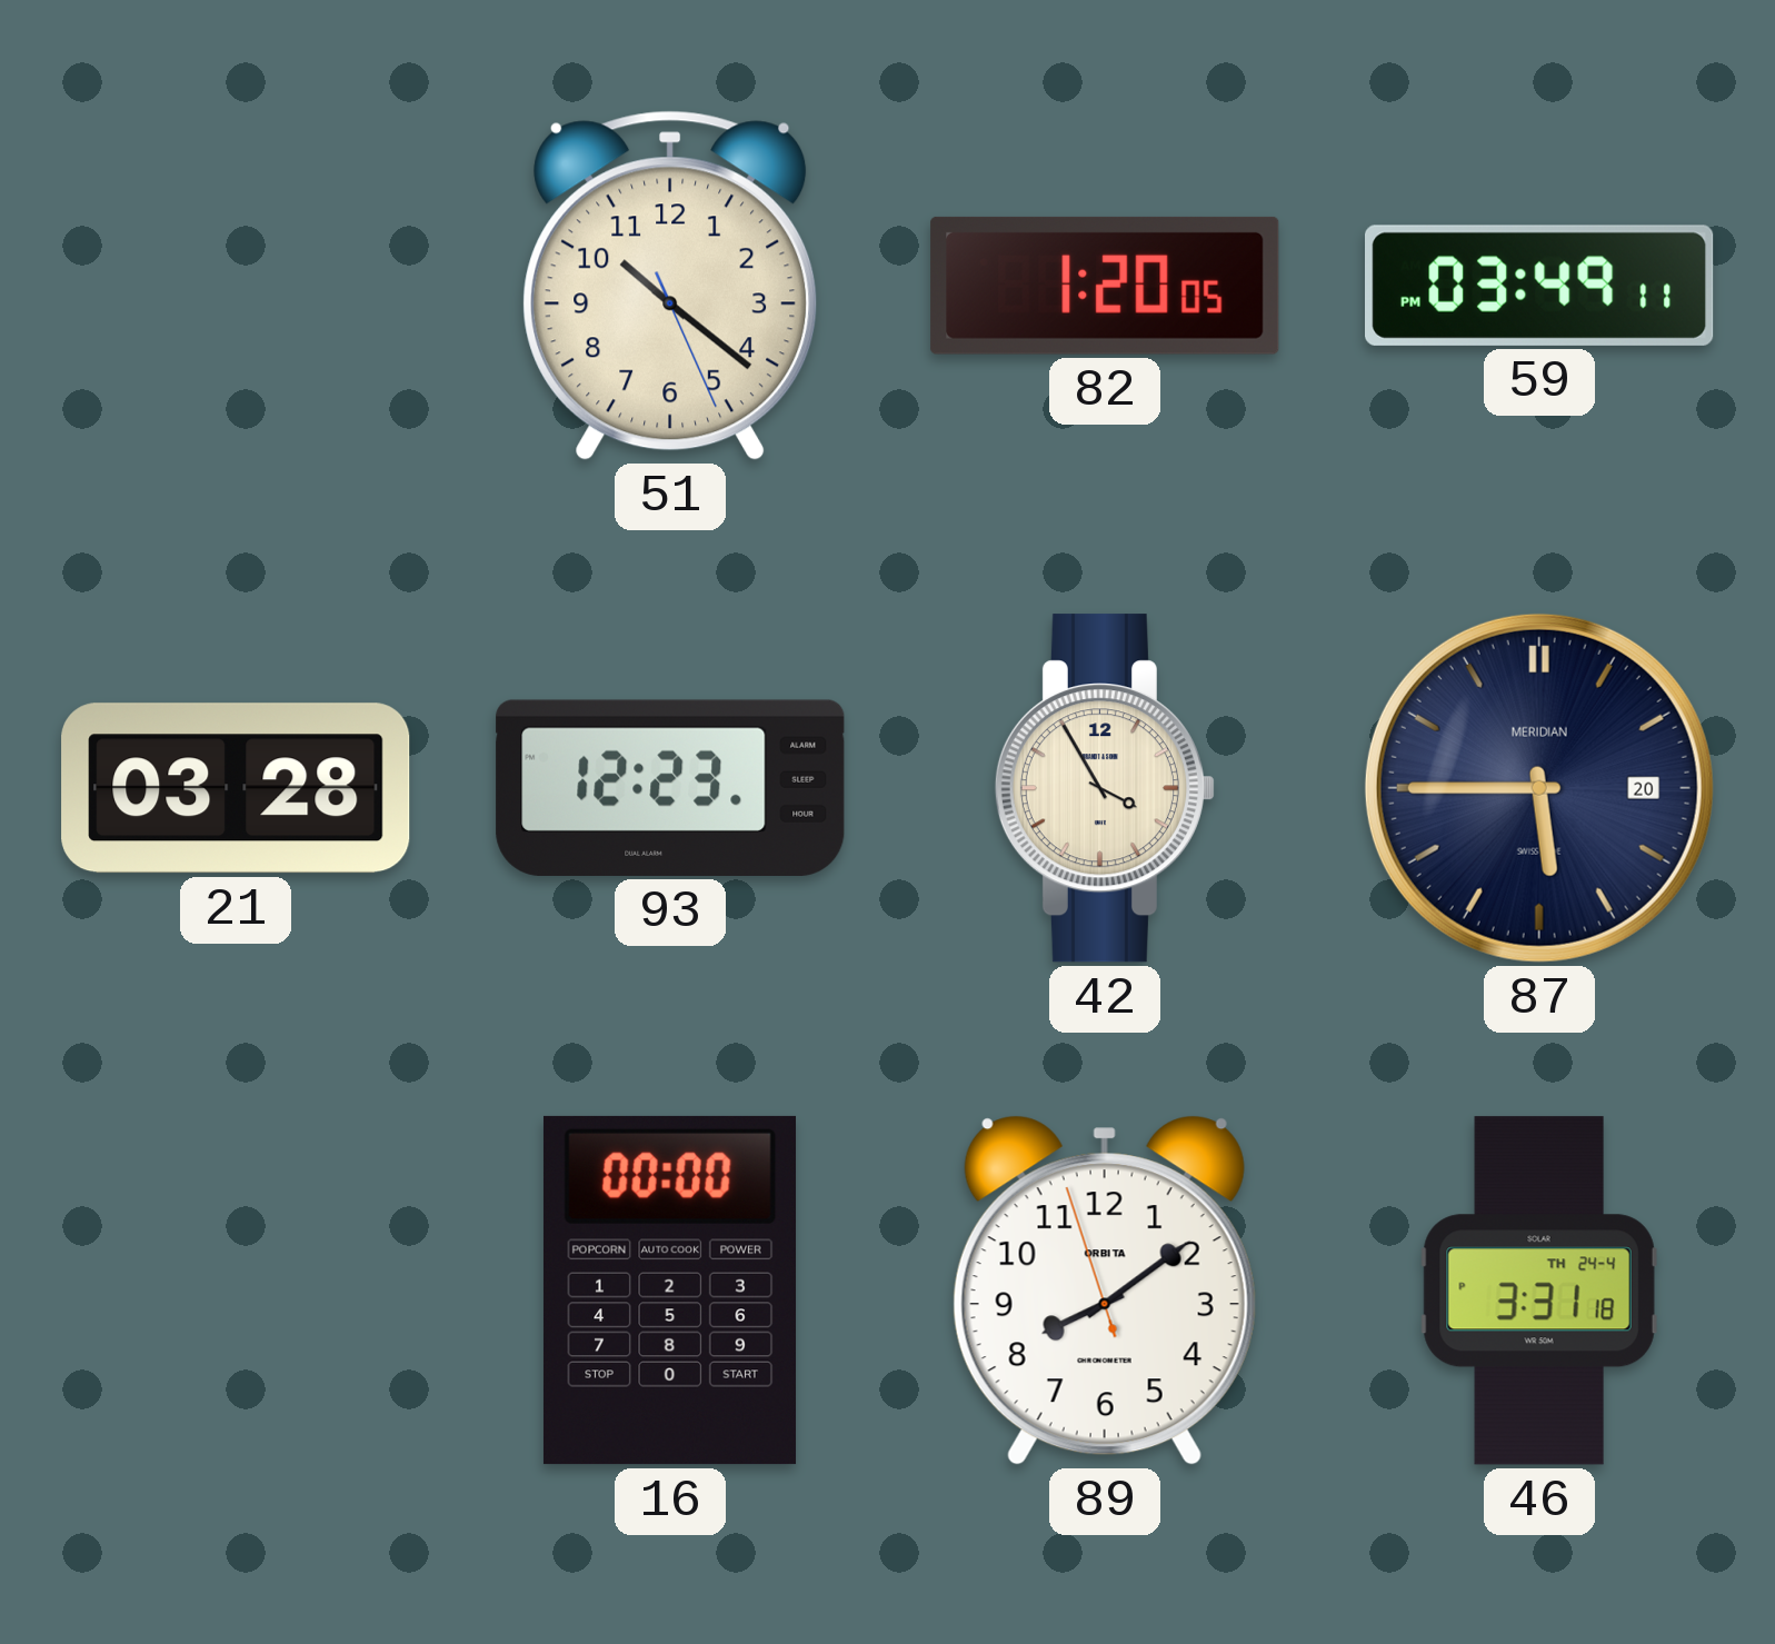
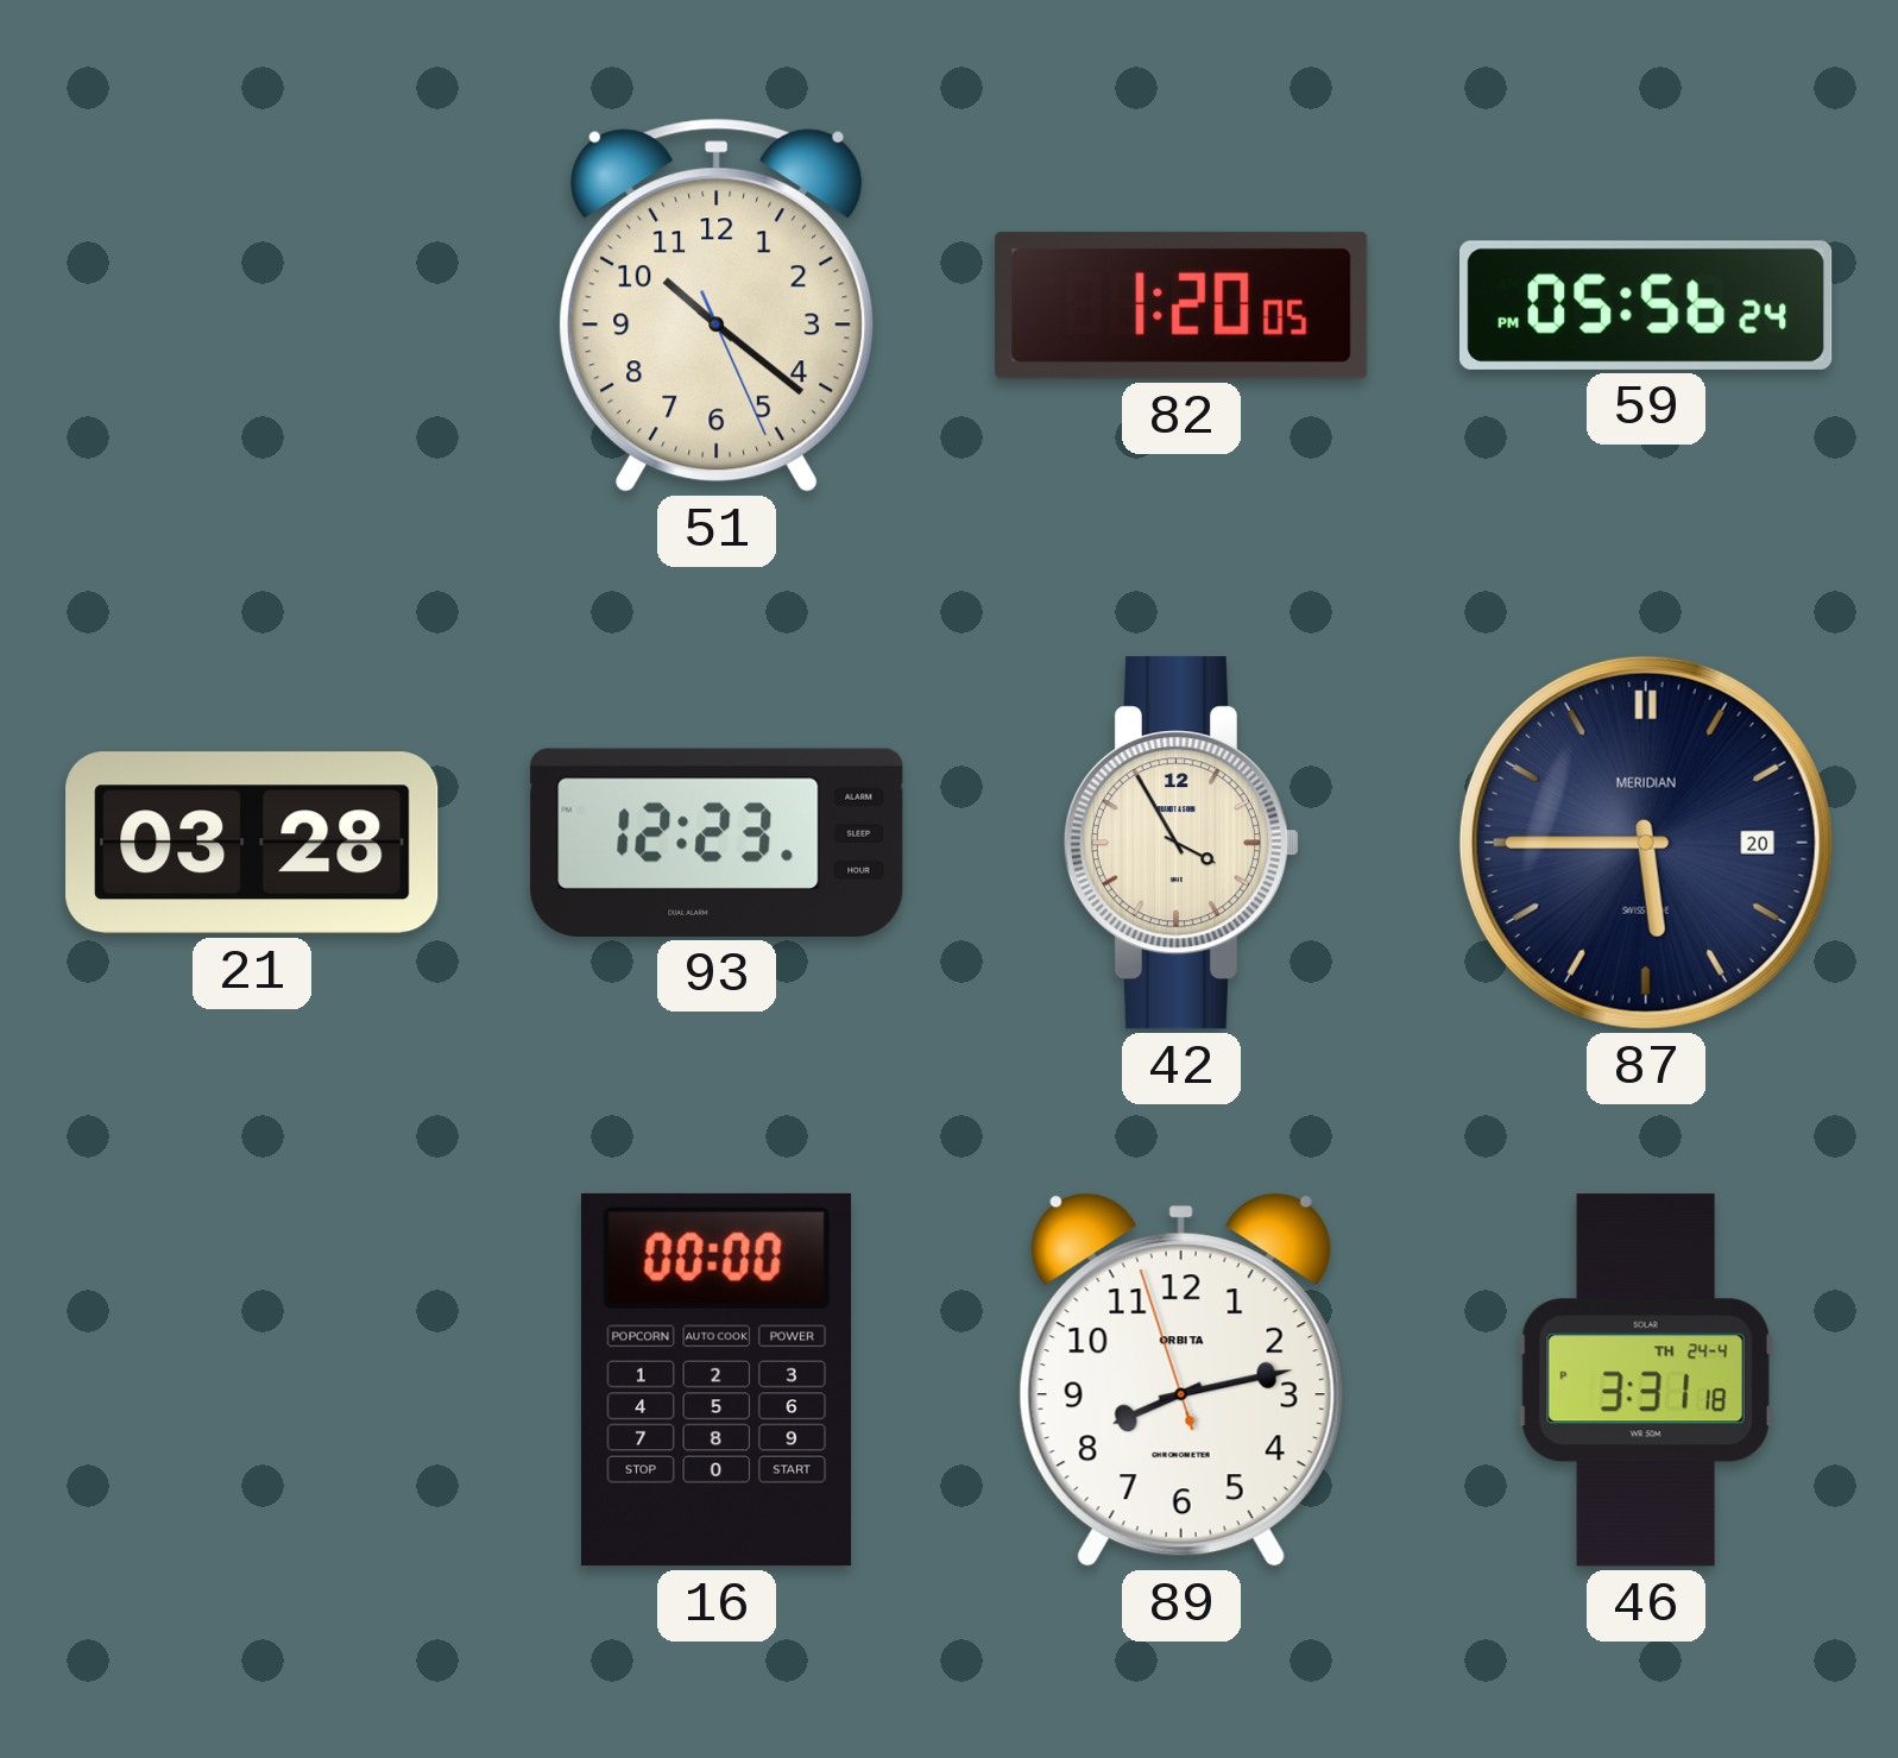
59: 03:49 -> 05:56
89: 8:08 -> 8:12
